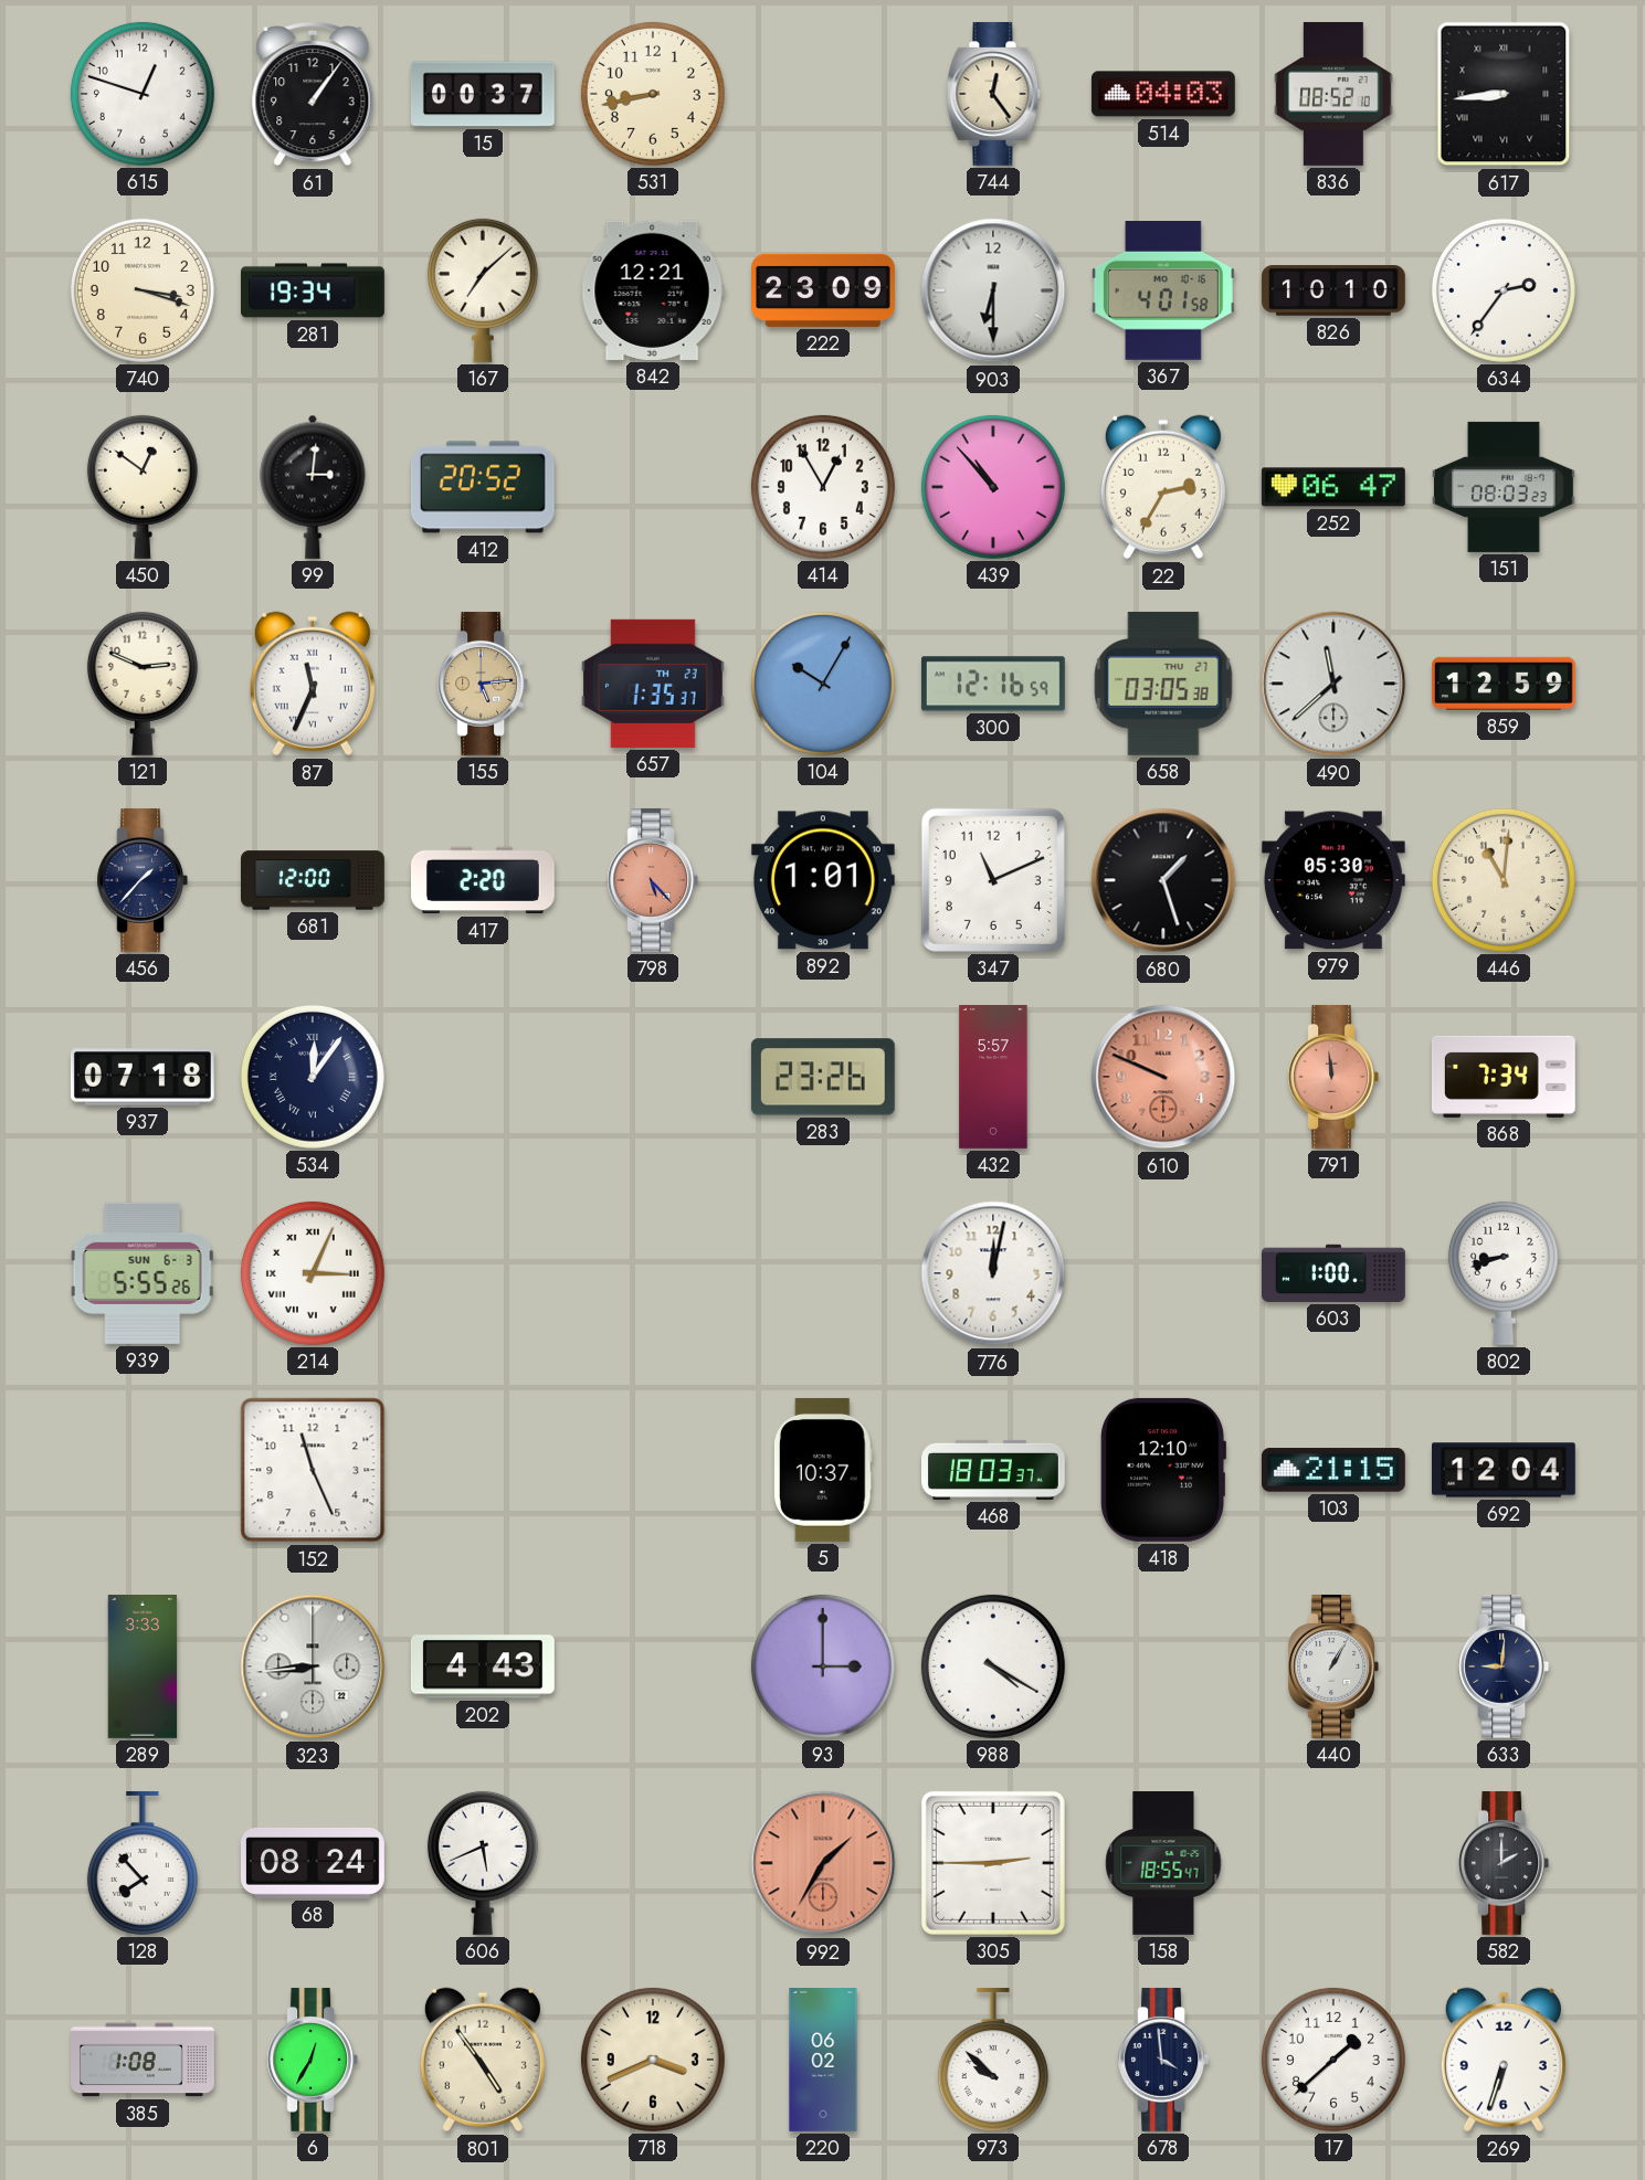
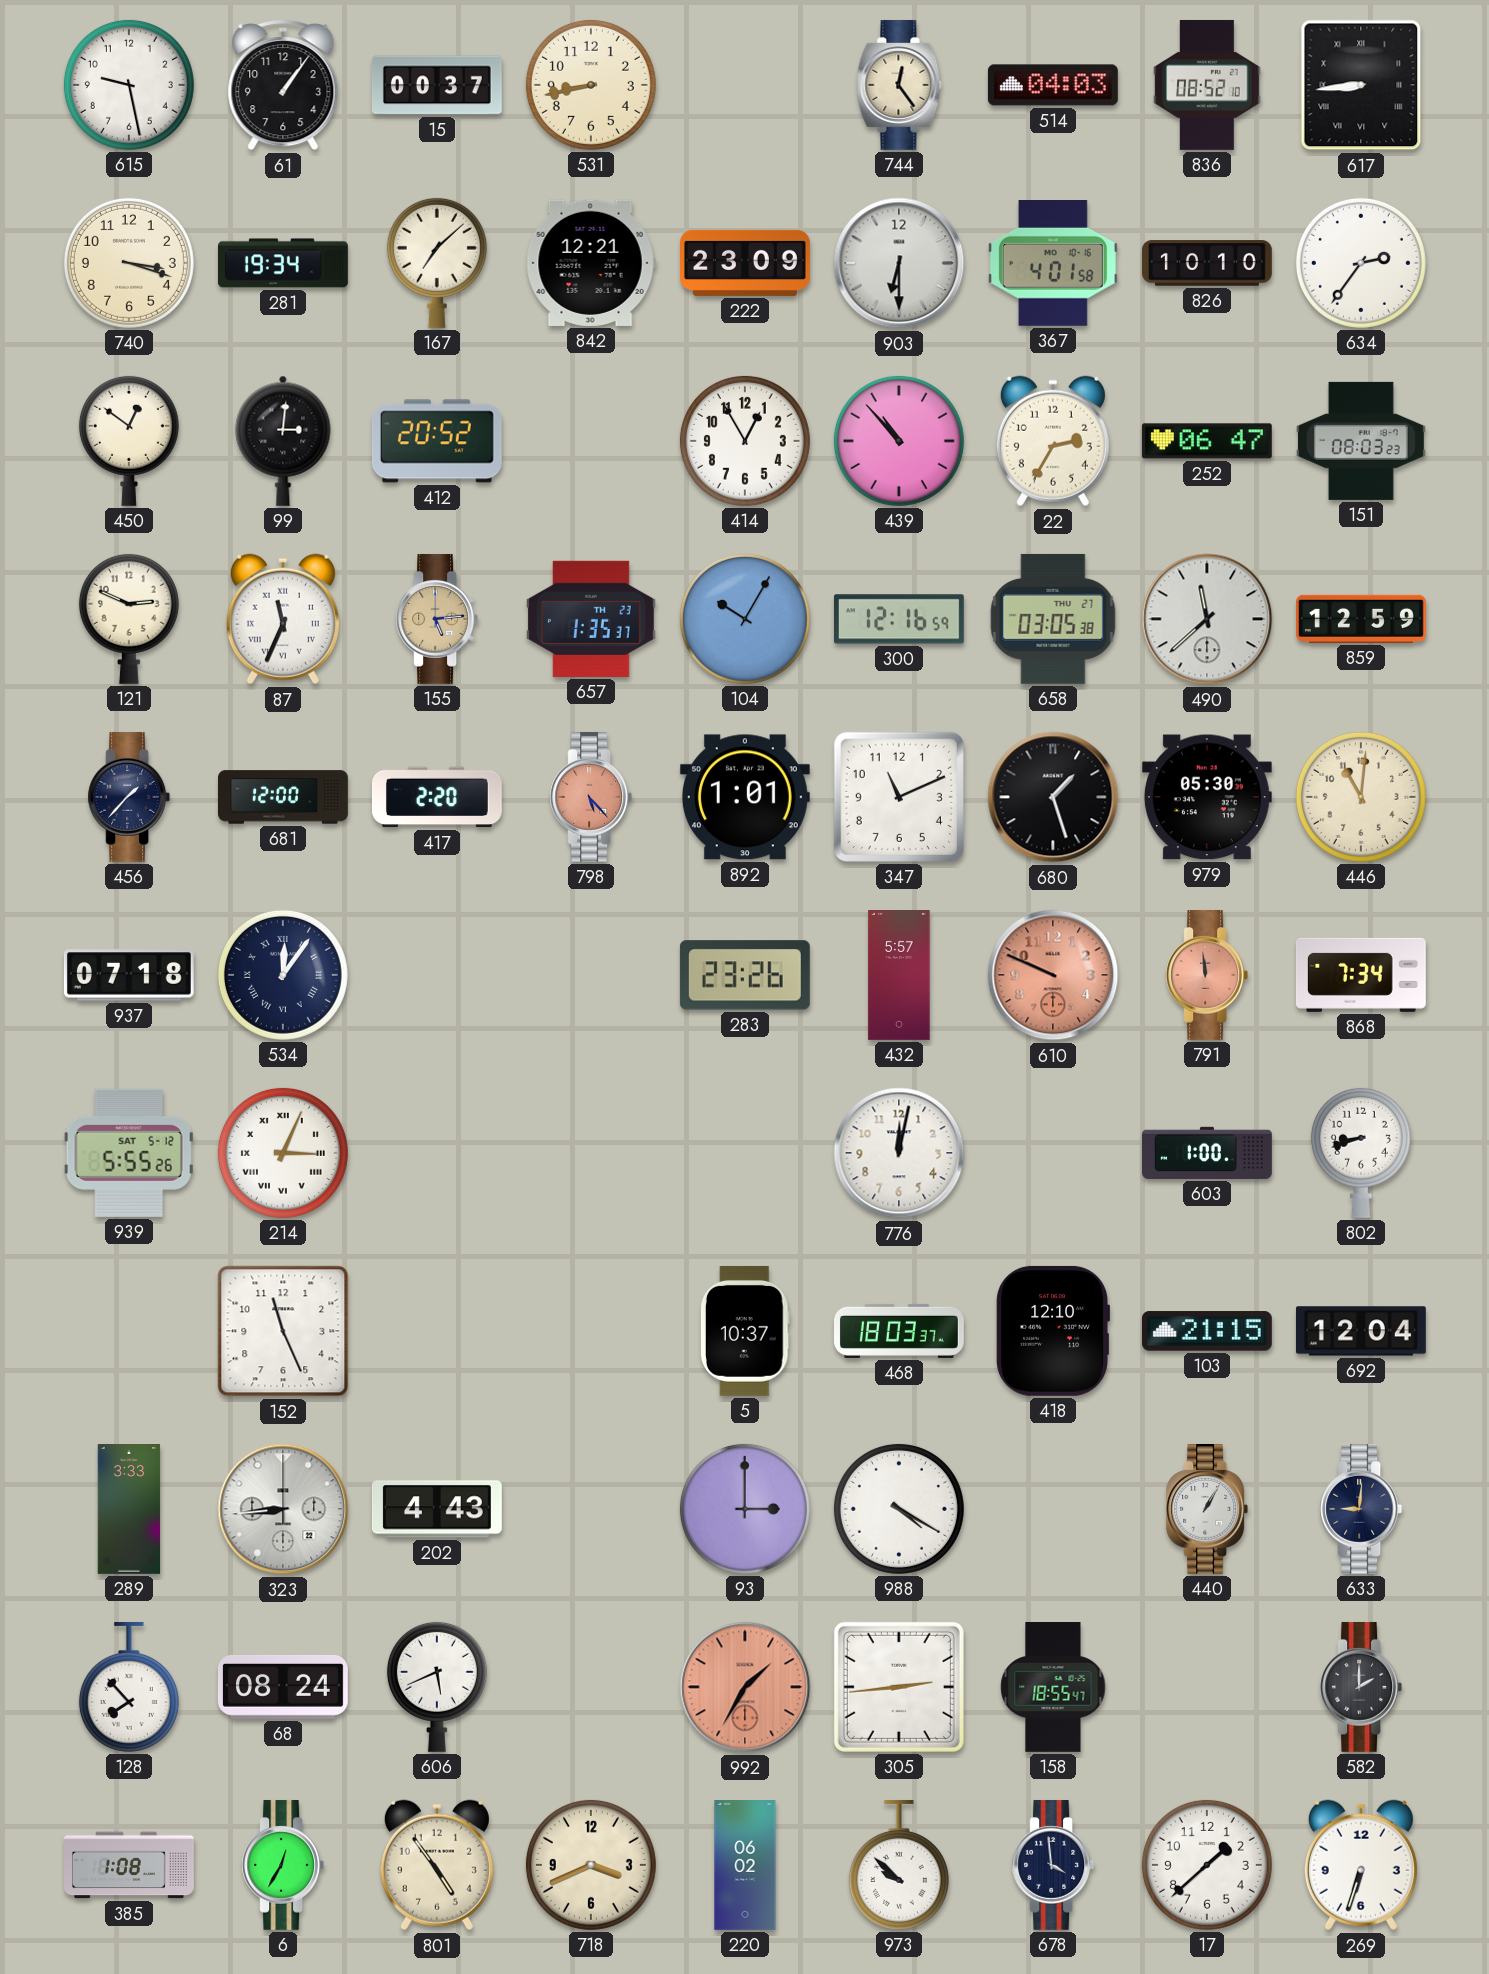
615: 12:48 -> 9:28
939 date: SUN 6-3 -> SAT 5-12
305: 2:45 -> 2:44
